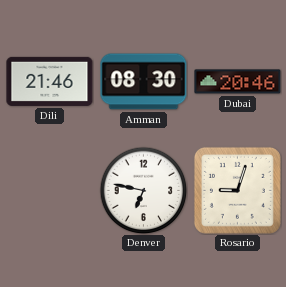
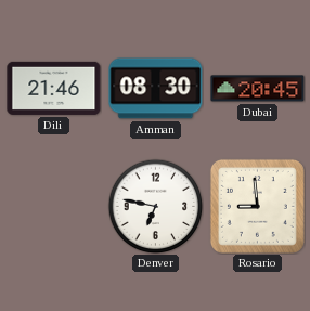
Dubai: 20:46 -> 20:45
Rosario: 9:03 -> 8:59
